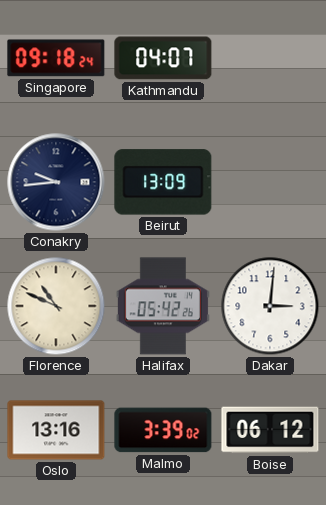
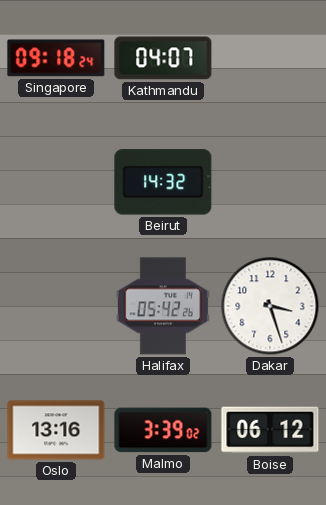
Conakry: 9:44 -> none
Beirut: 13:09 -> 14:32
Florence: 10:49 -> none
Dakar: 3:01 -> 3:27
